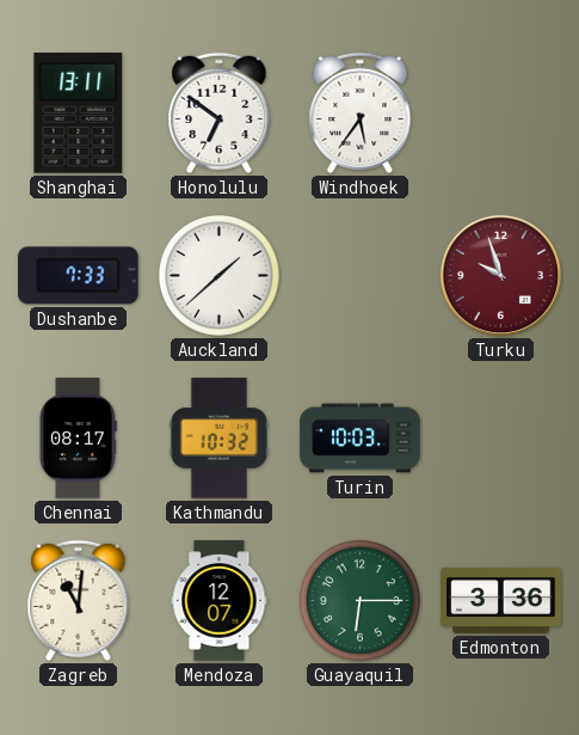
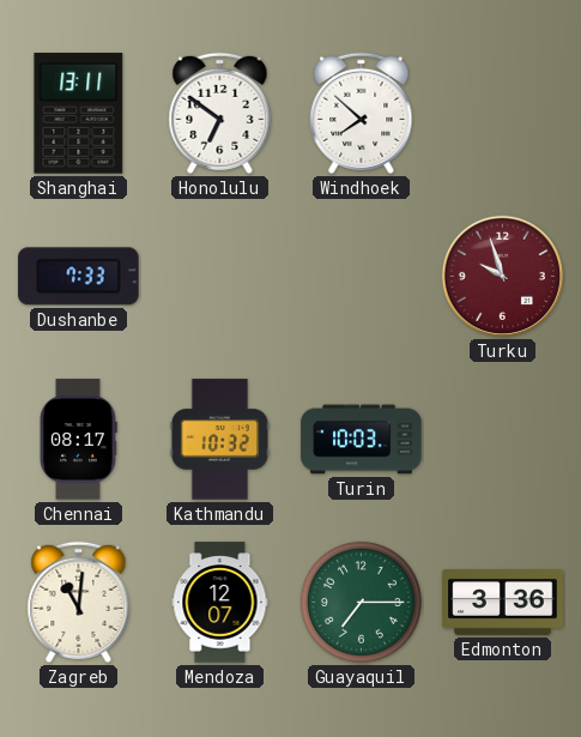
Windhoek: 5:36 -> 7:52
Auckland: 1:38 -> none
Guayaquil: 6:15 -> 7:15
